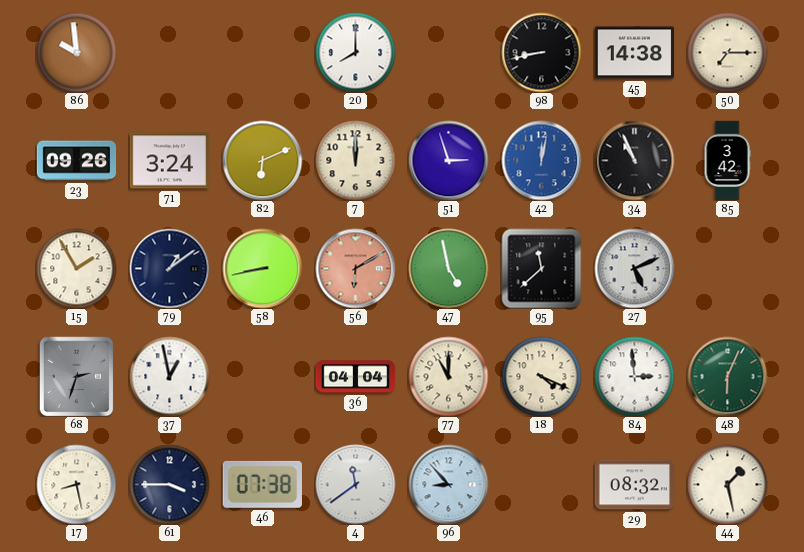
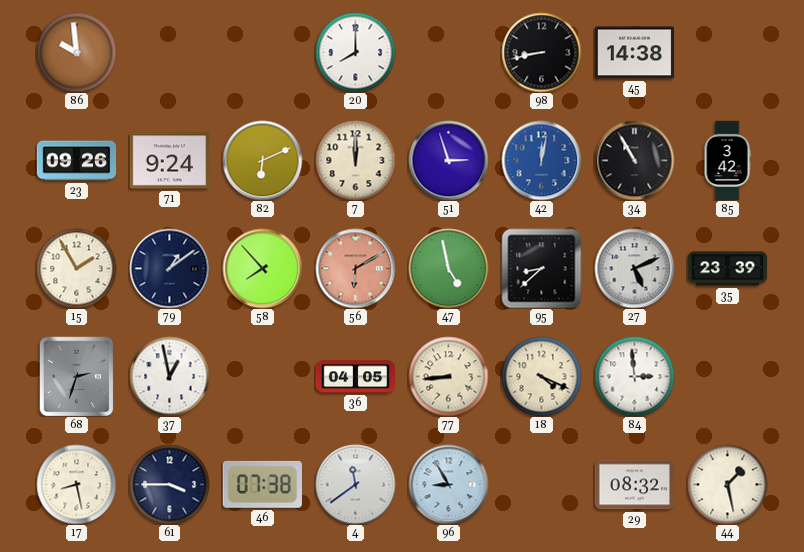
50: 7:15 -> none
71: 3:24 -> 9:24
34: 10:56 -> 10:55
58: 8:43 -> 7:53
95: 11:38 -> 8:38
35: none -> 23:39
36: 04:04 -> 04:05
77: 11:00 -> 8:44
48: 6:04 -> none
96: 8:53 -> 8:55
